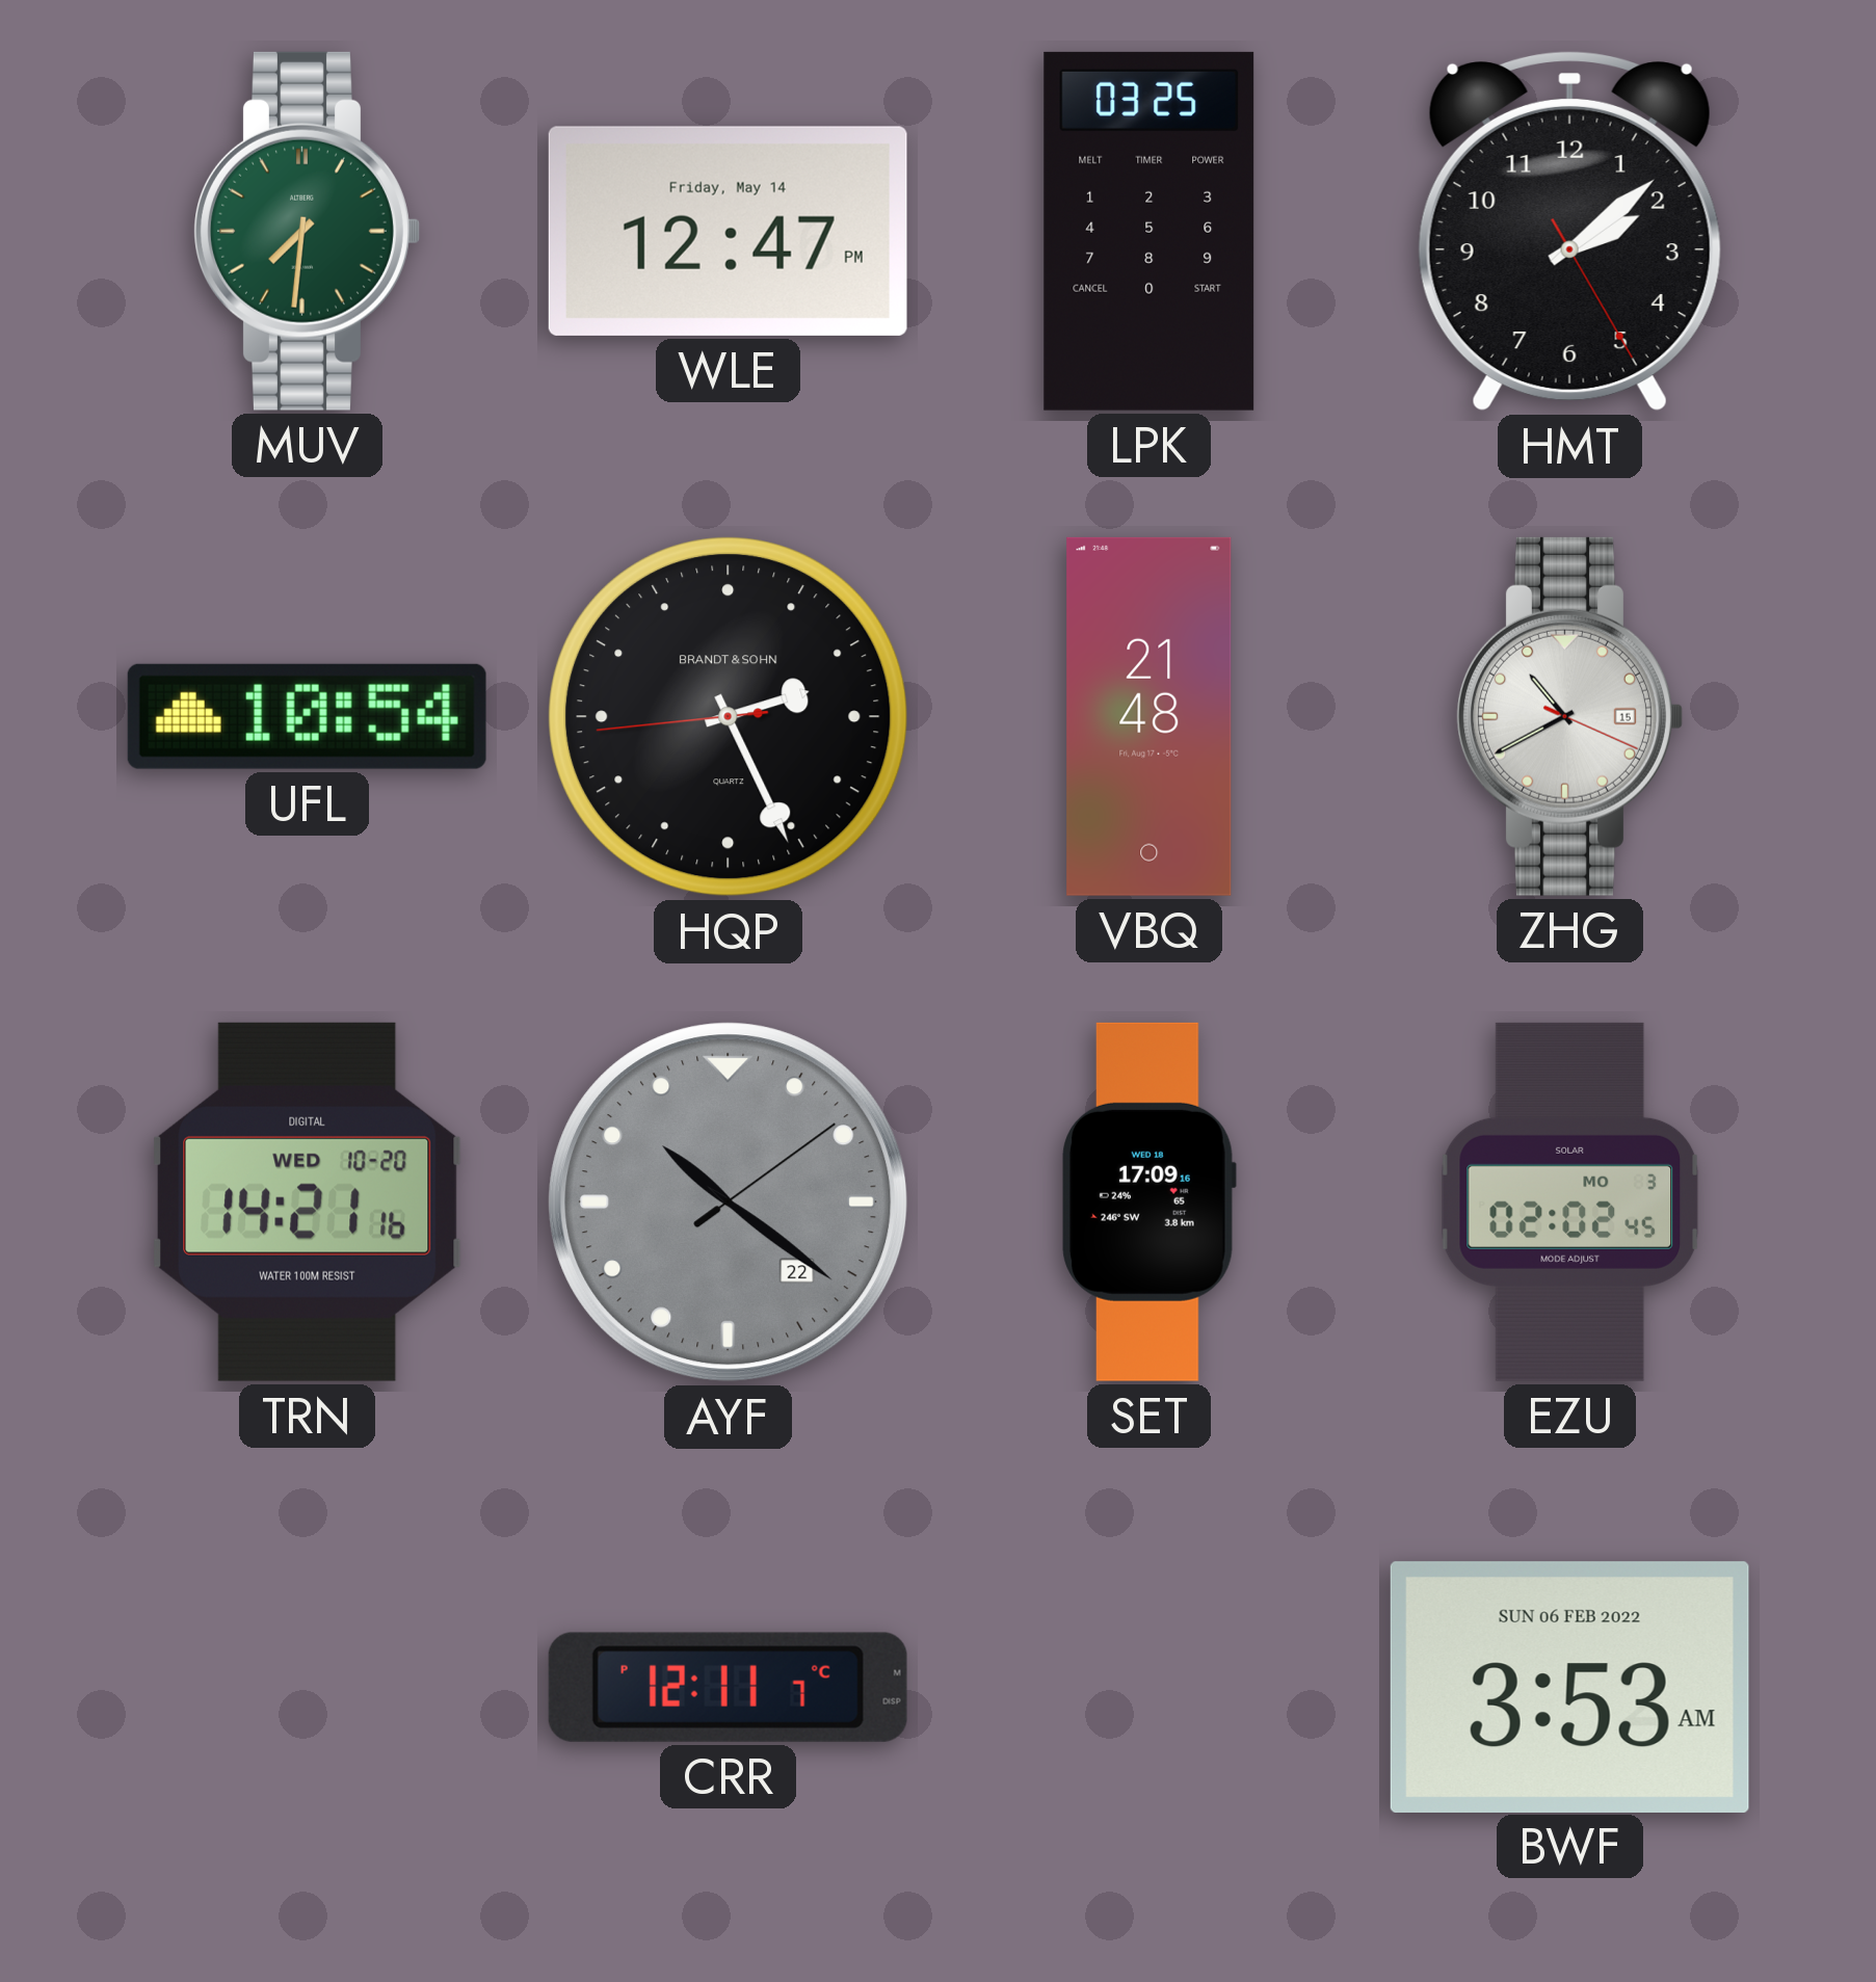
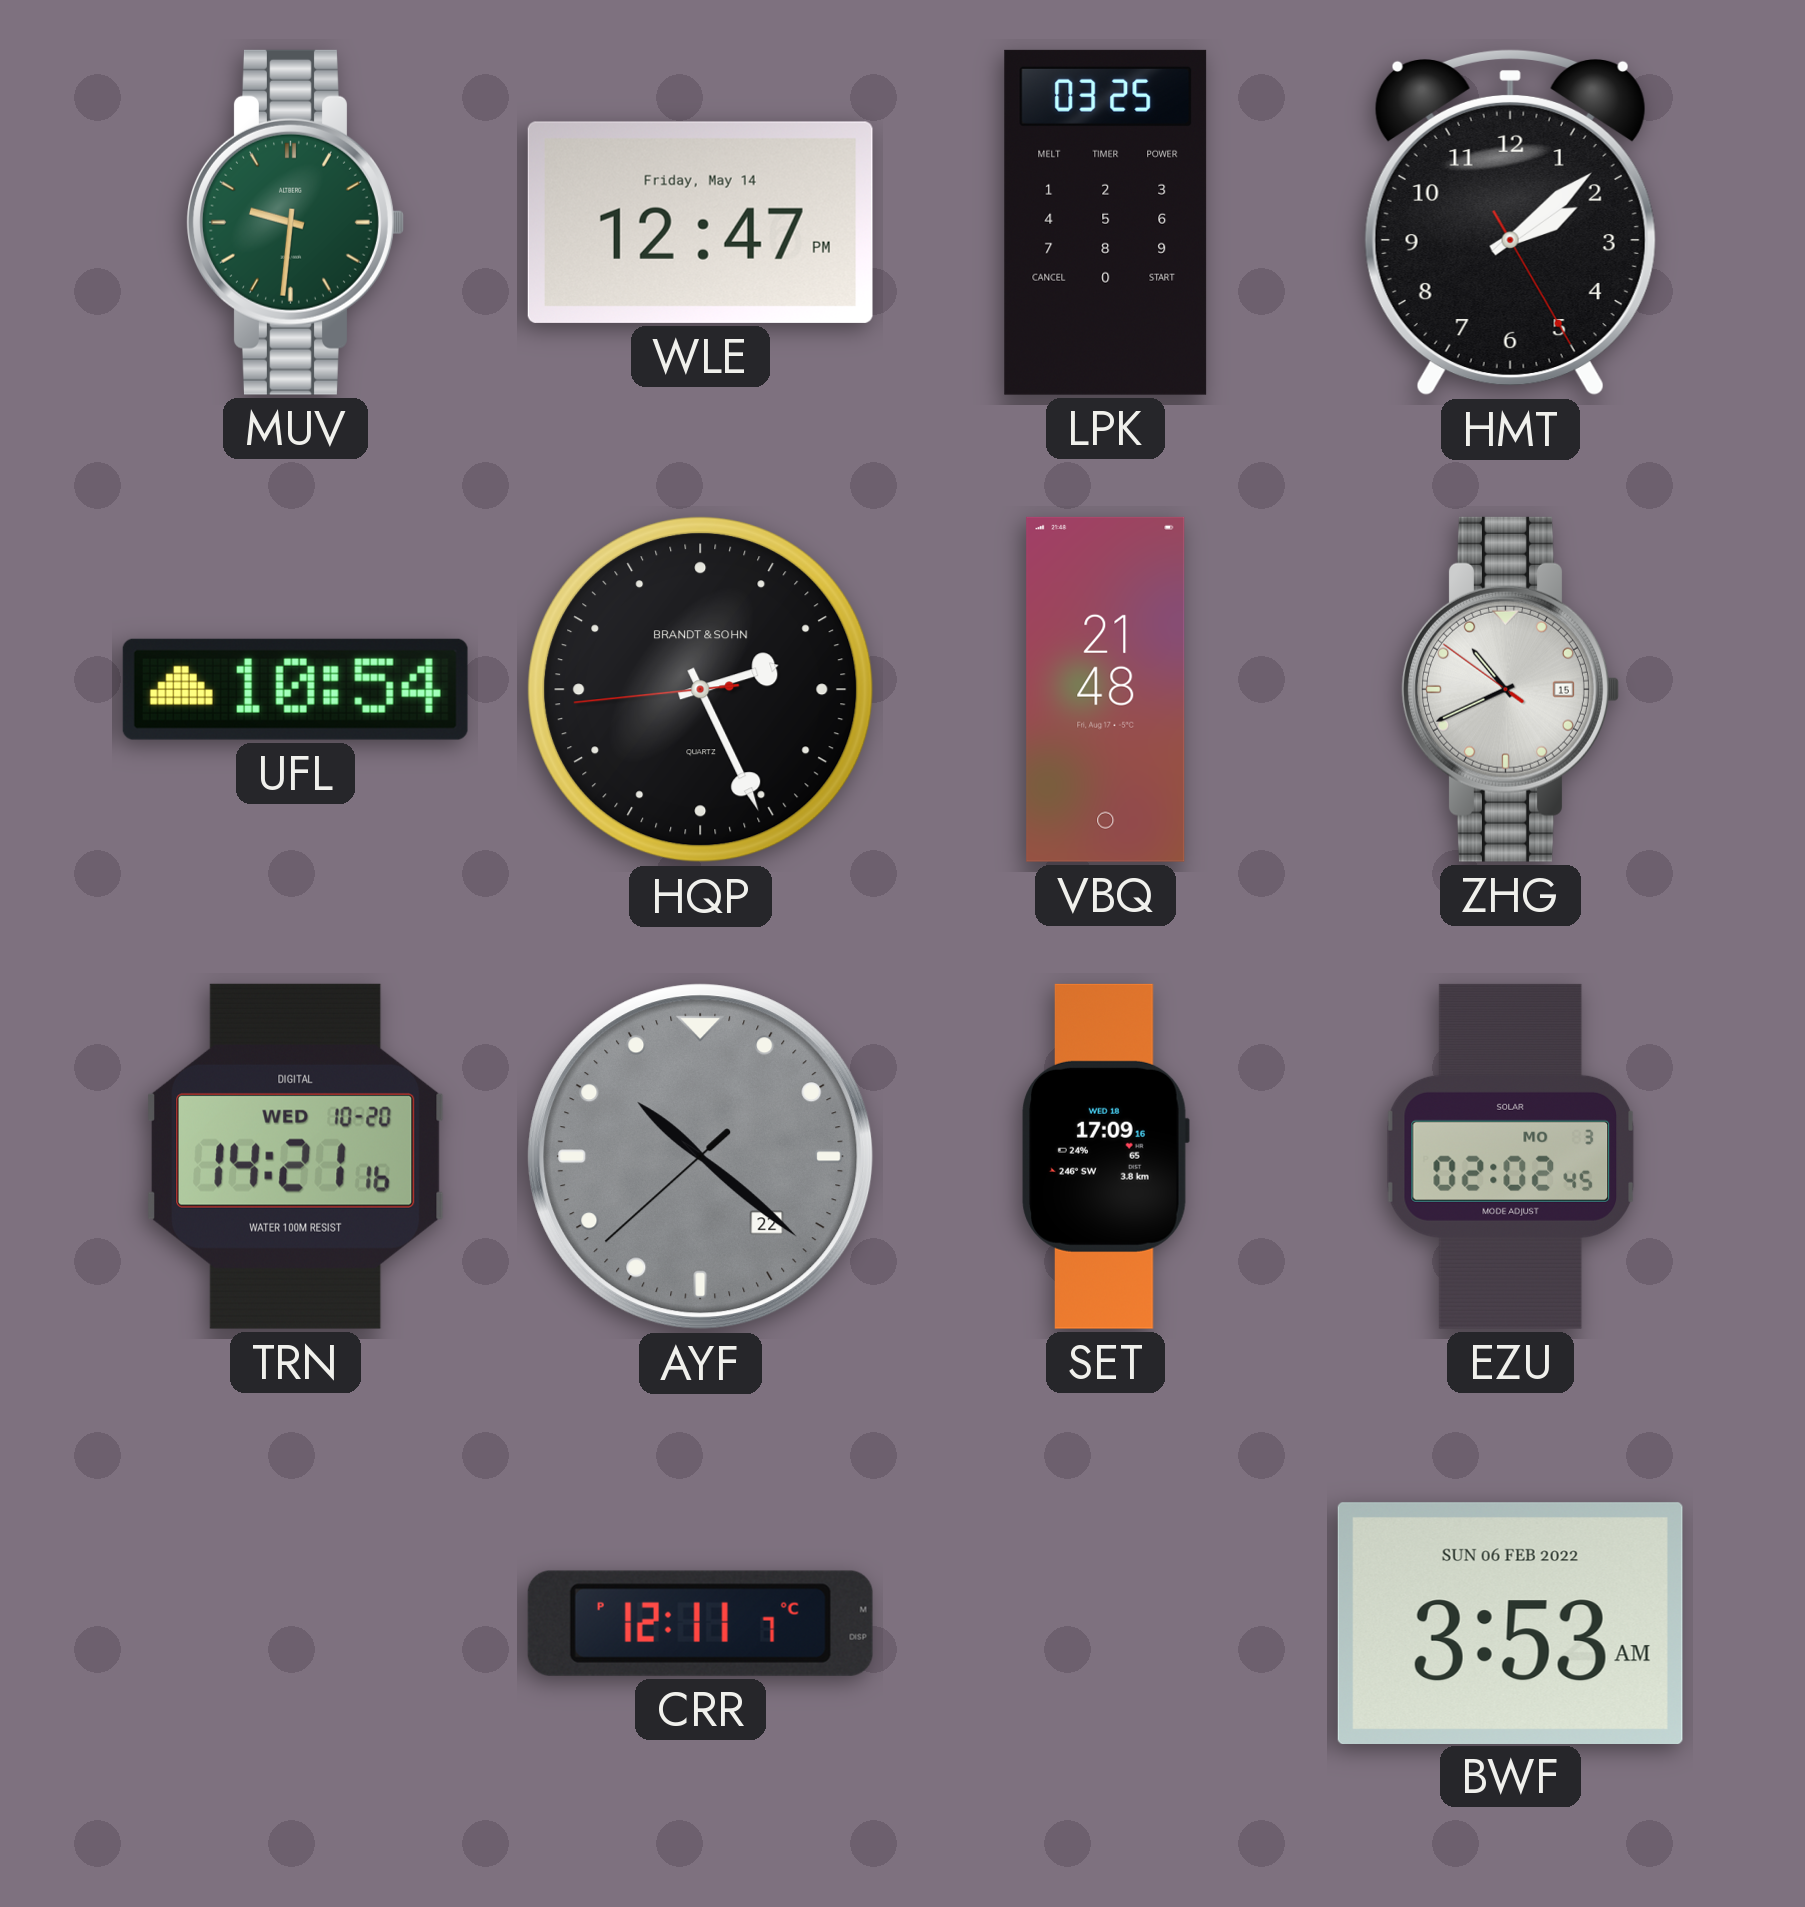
MUV: 7:31 -> 9:31
ZHG: 10:40:19 -> 10:40:51
AYF: 10:21:09 -> 10:21:38
